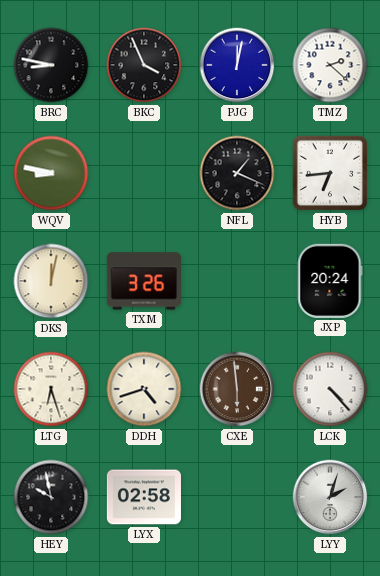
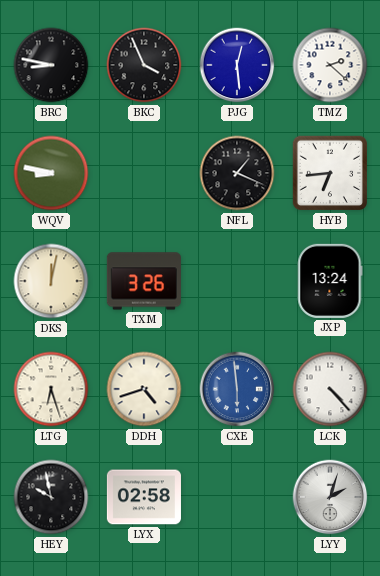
PJG: 12:02 -> 12:29
JXP: 20:24 -> 13:24
CXE dial: brown -> blue
